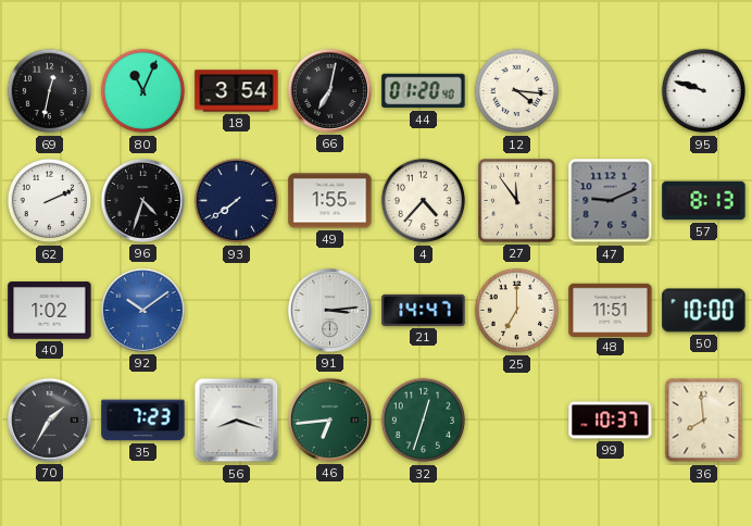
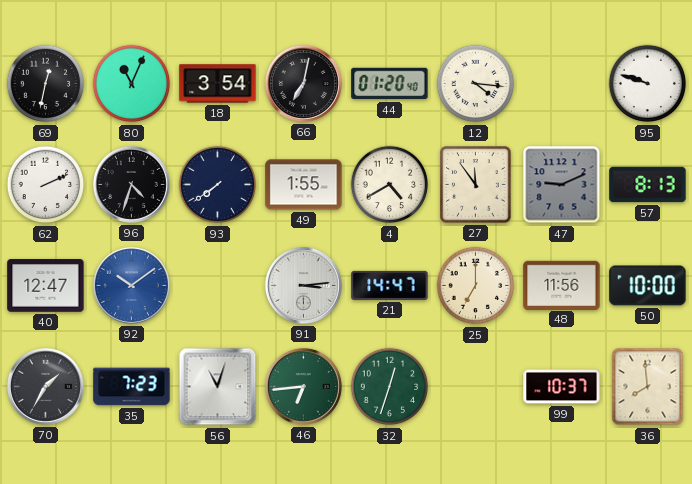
4: 4:37 -> 4:40
40: 1:02 -> 12:47
48: 11:51 -> 11:56
56: 8:18 -> 11:03
